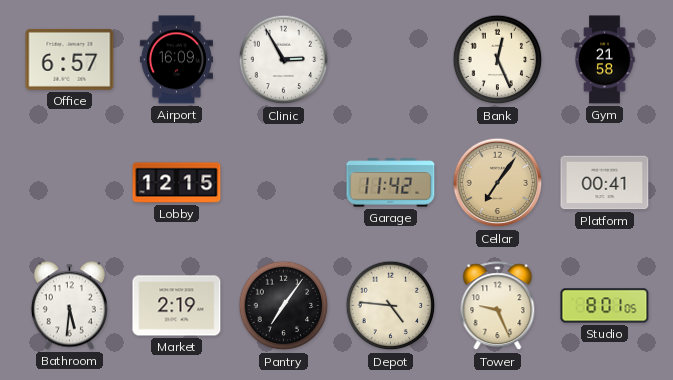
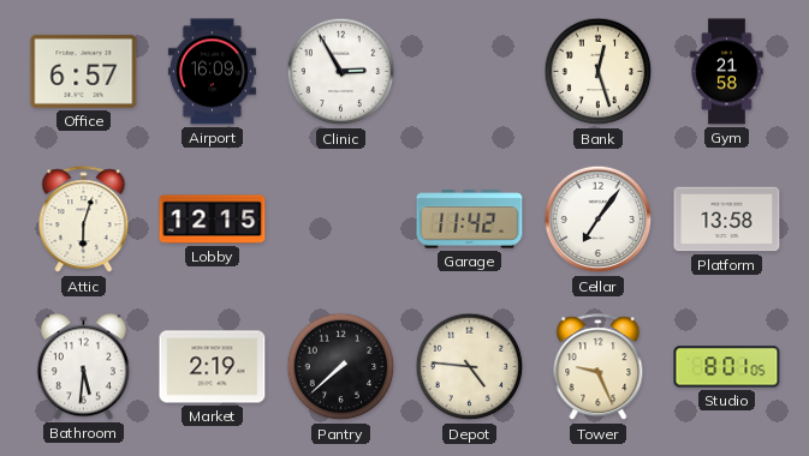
Bank: 12:26 -> 12:27
Attic: none -> 6:03
Cellar dial: champagne -> white
Platform: 00:41 -> 13:58
Pantry: 7:06 -> 7:38
